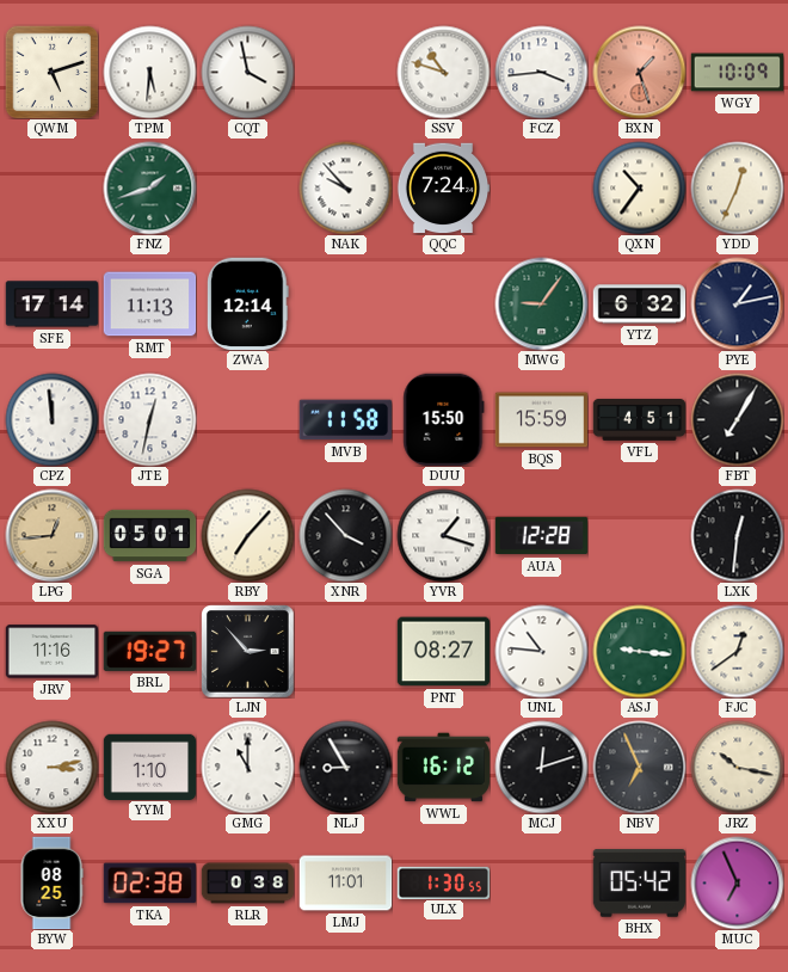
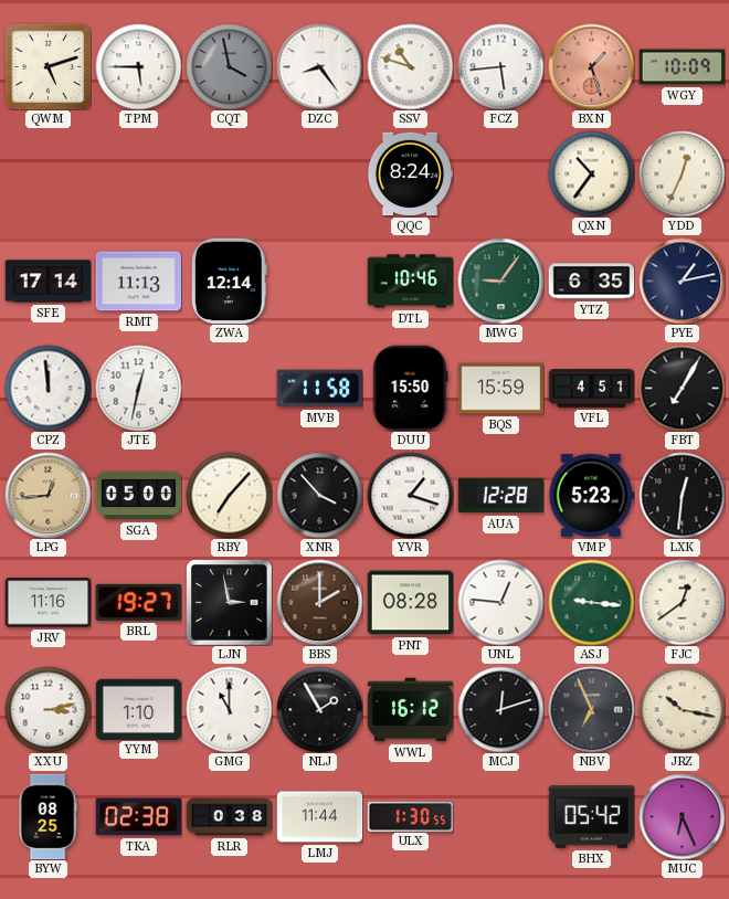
TPM: 5:31 -> 5:45
CQT dial: white -> grey
DZC: none -> 8:24
FCZ: 3:44 -> 5:44
FNZ: 1:42 -> none
NAK: 9:53 -> none
QQC: 7:24 -> 8:24
DTL: none -> 10:46
YTZ: 6:32 -> 6:35
SGA: 05:01 -> 05:00
VMP: none -> 5:23
LJN: 2:53 -> 2:58
BBS: none -> 2:00
PNT: 08:27 -> 08:28
UNL: 10:46 -> 12:46
NLJ: 8:55 -> 1:55
LMJ: 11:01 -> 11:44
MUC: 6:56 -> 6:26
